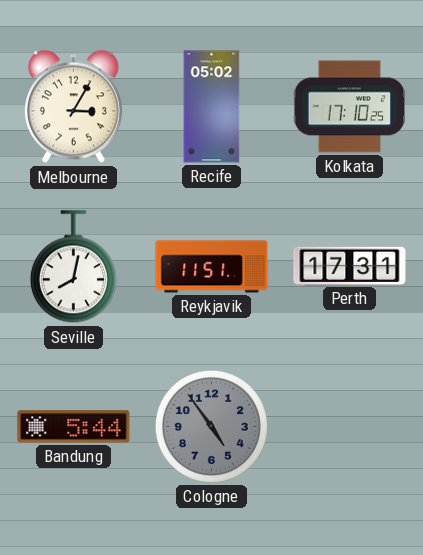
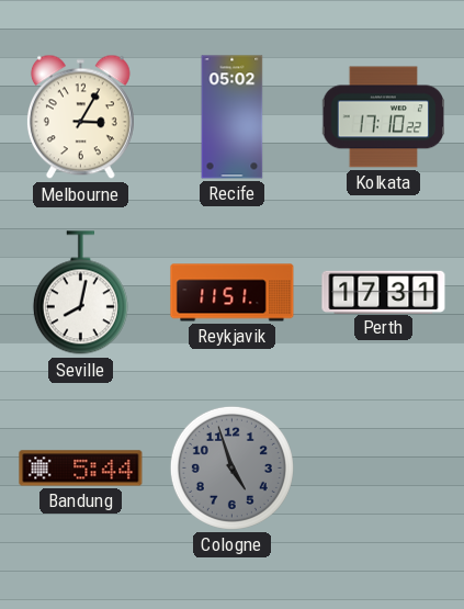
Kolkata: 17:10:25 -> 17:10:22
Cologne: 4:54 -> 4:57
